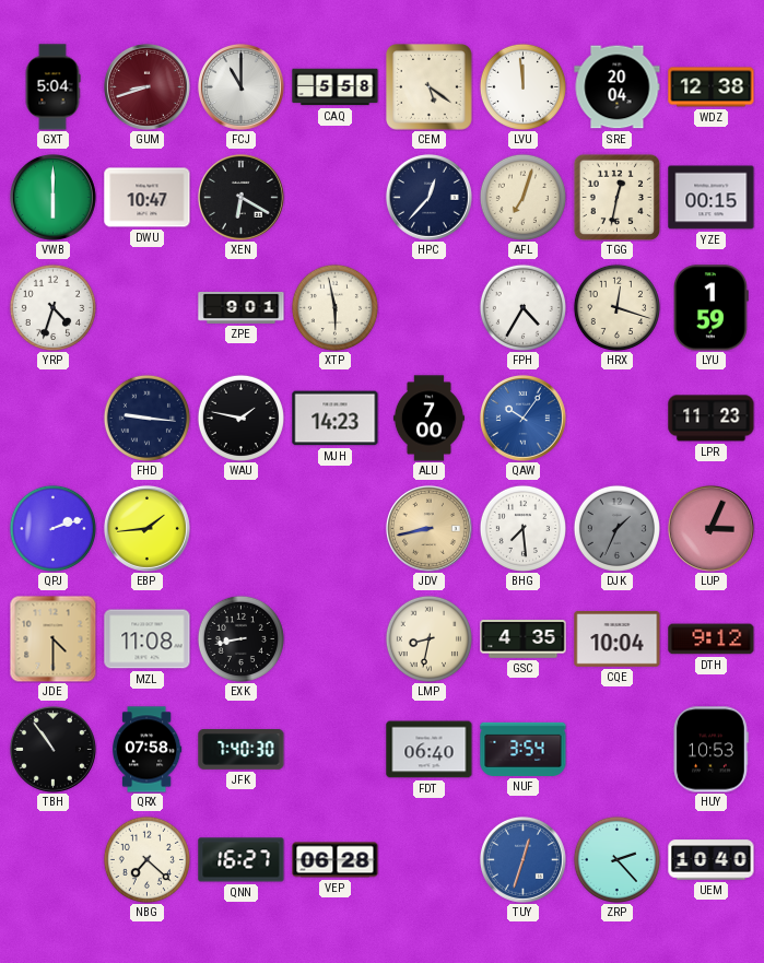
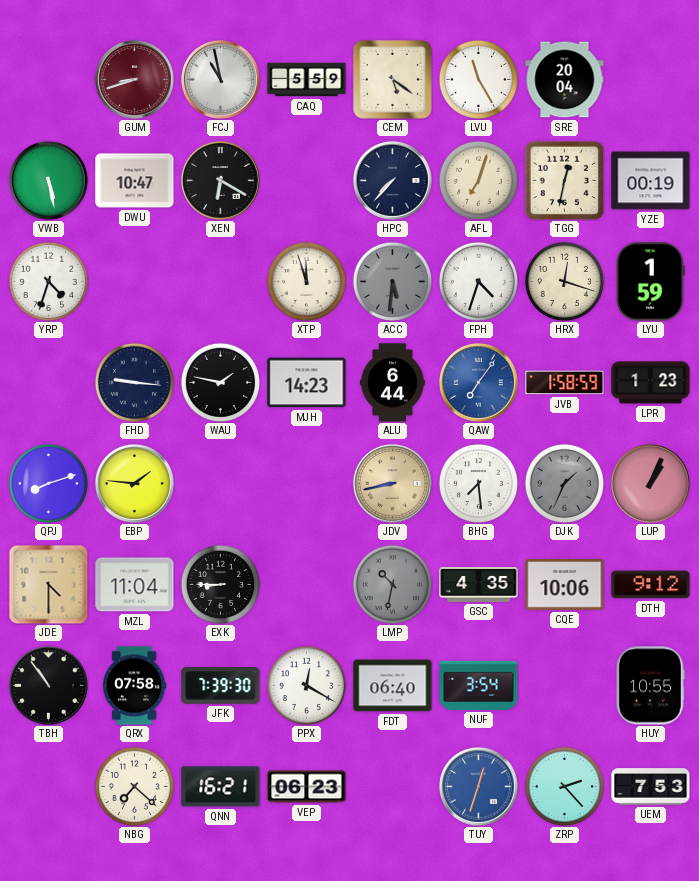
GXT: 5:04 -> none
FCJ: 11:00 -> 10:58
CAQ: 5:58 -> 5:59
LVU: 11:59 -> 11:25
WDZ: 12:38 -> none
VWB: 6:00 -> 5:28
HPC: 12:37 -> 7:37
YZE: 00:15 -> 00:19
ZPE: 9:01 -> none
XTP: 5:58 -> 11:57
ACC: none -> 5:31
FPH: 4:35 -> 4:33
ALU: 7:00 -> 6:44
QAW: 10:06 -> 7:06
JVB: none -> 1:58
LPR: 11:23 -> 1:23
QPJ: 2:12 -> 8:12
EBP: 1:44 -> 1:46
LUP: 3:04 -> 1:04
MZL: 11:08 -> 11:04
EXK: 8:43 -> 8:45
LMP: 8:32 -> 10:32
LMP dial: cream -> grey
CQE: 10:04 -> 10:06
JFK: 7:40 -> 7:39
PPX: none -> 12:20
HUY: 10:53 -> 10:55
QNN: 16:27 -> 16:21
VEP: 06:28 -> 06:23
UEM: 10:40 -> 7:53
